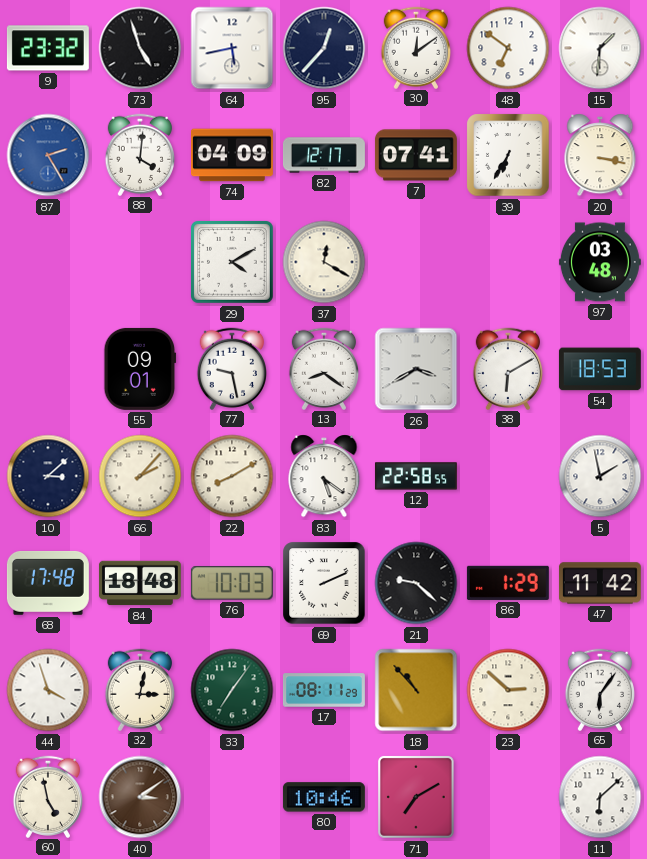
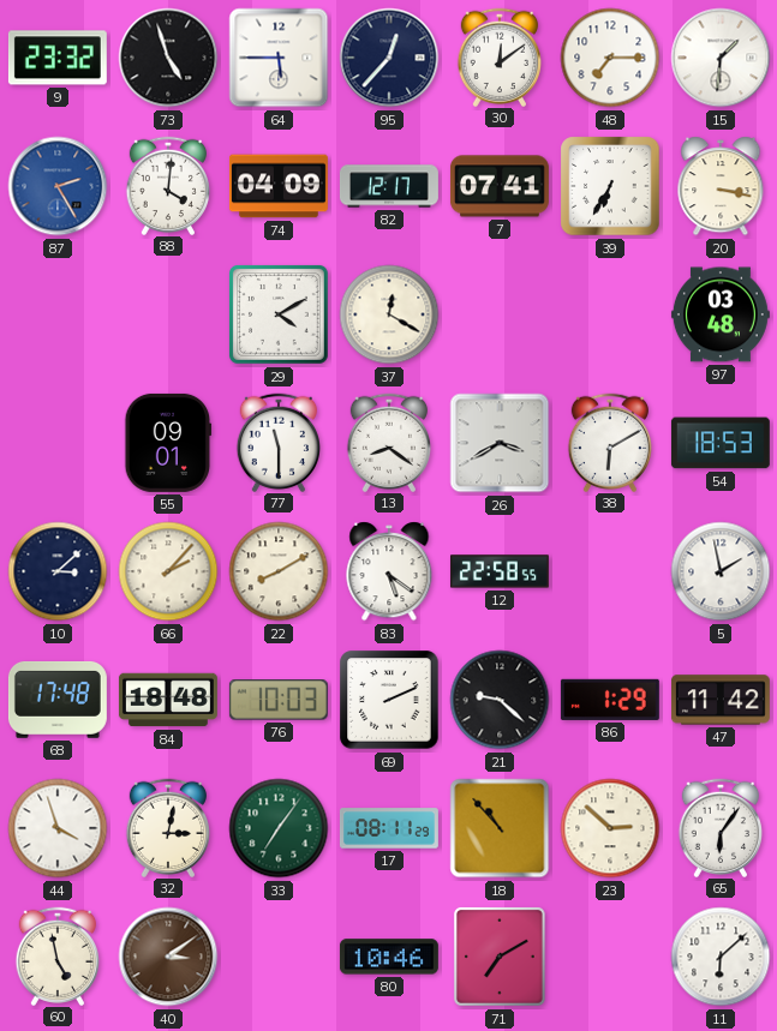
64: 5:43 -> 5:45
48: 6:51 -> 7:15
77: 9:28 -> 11:30
